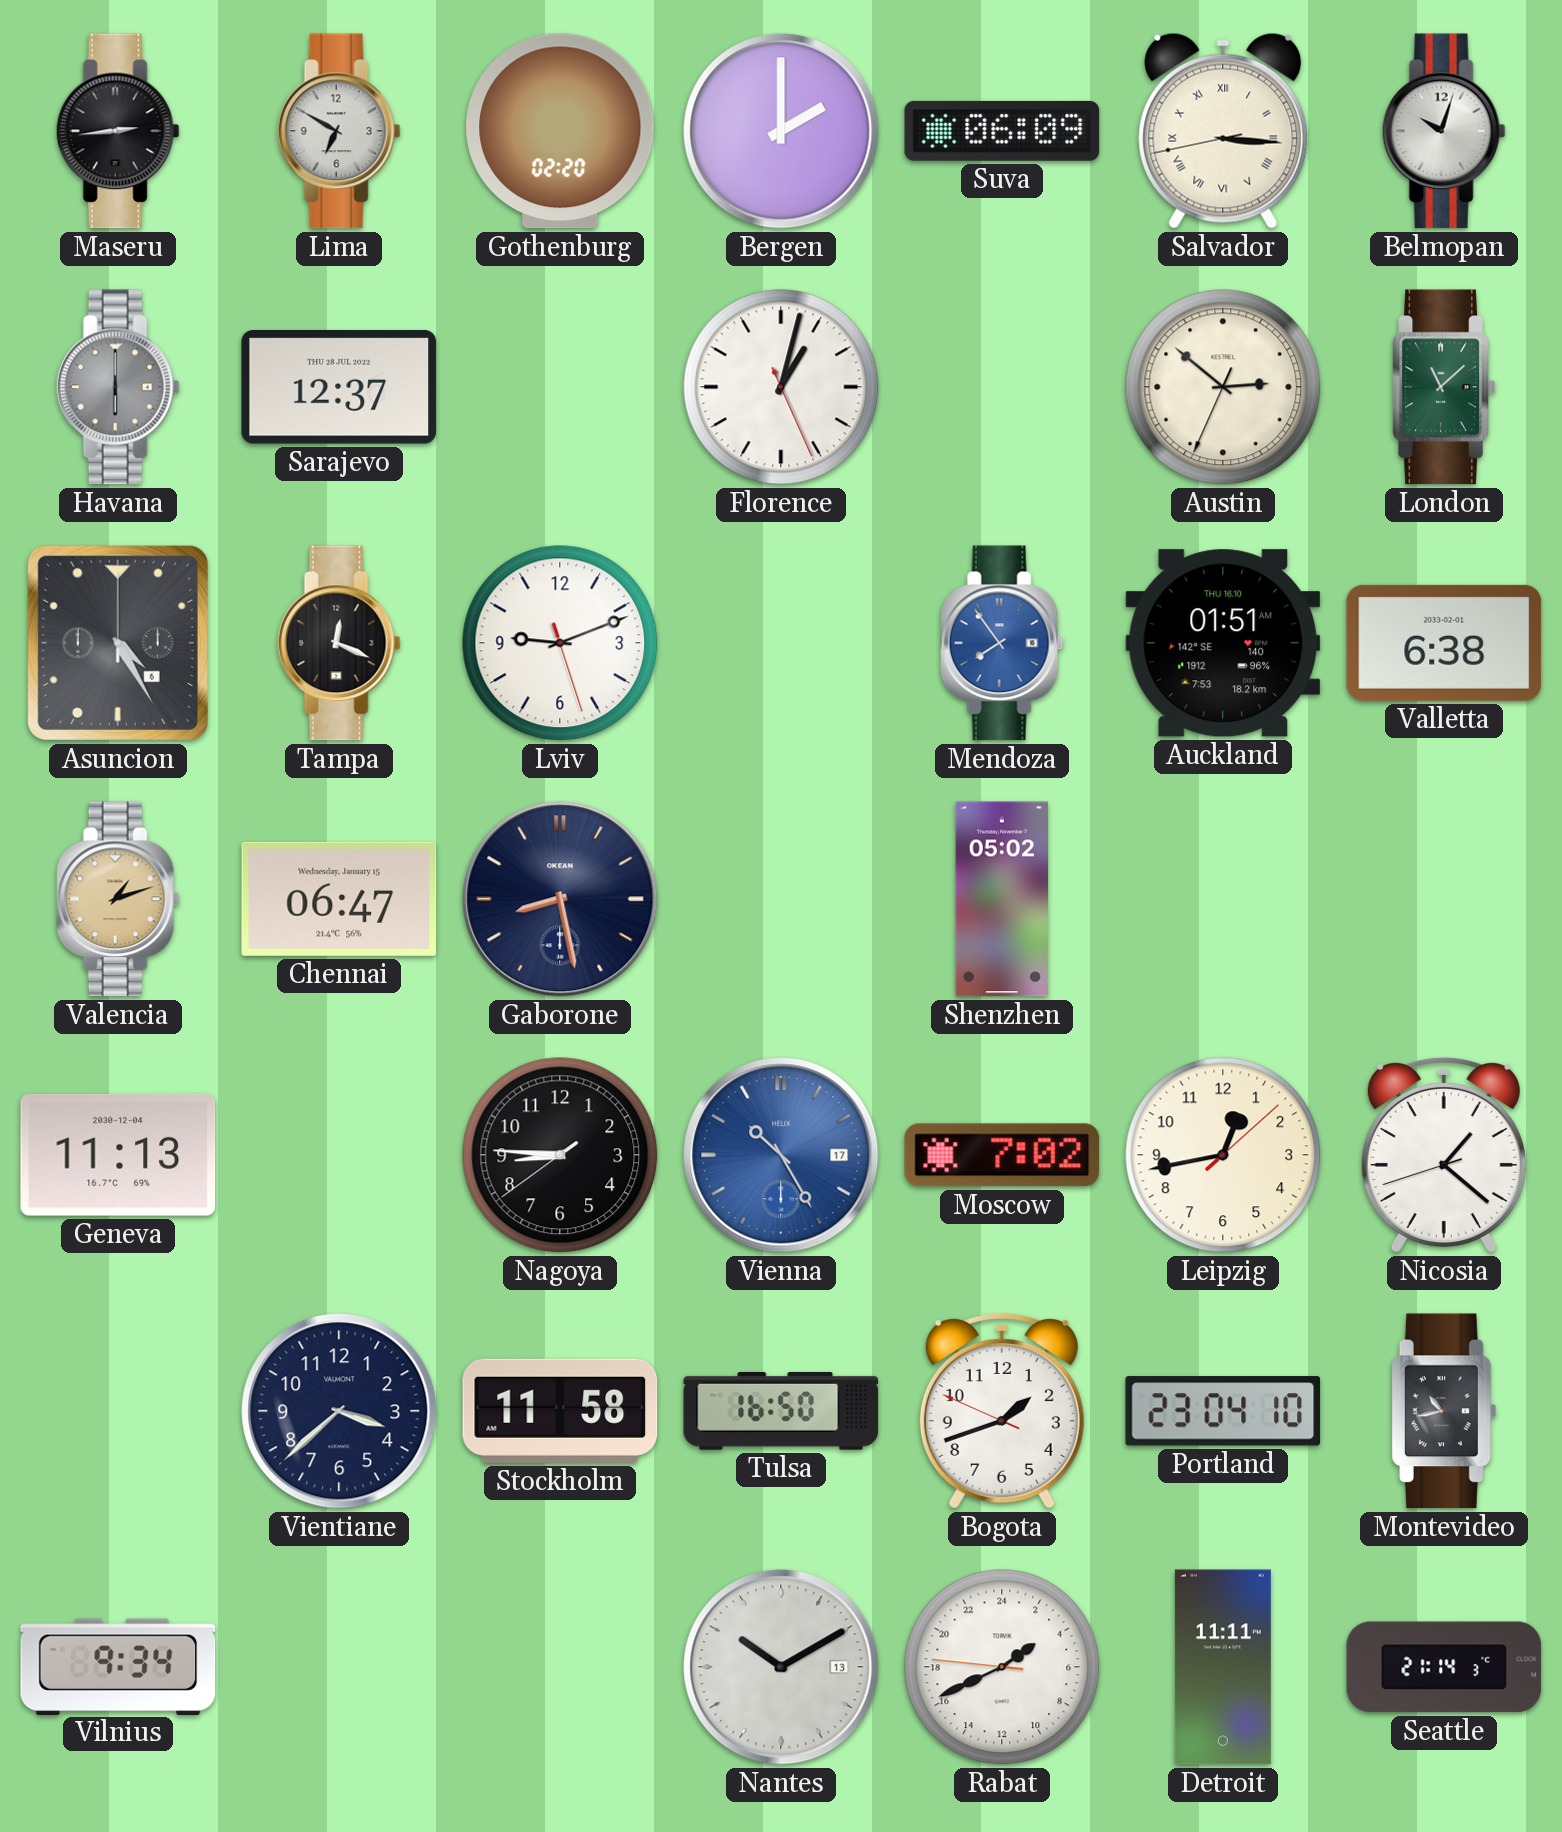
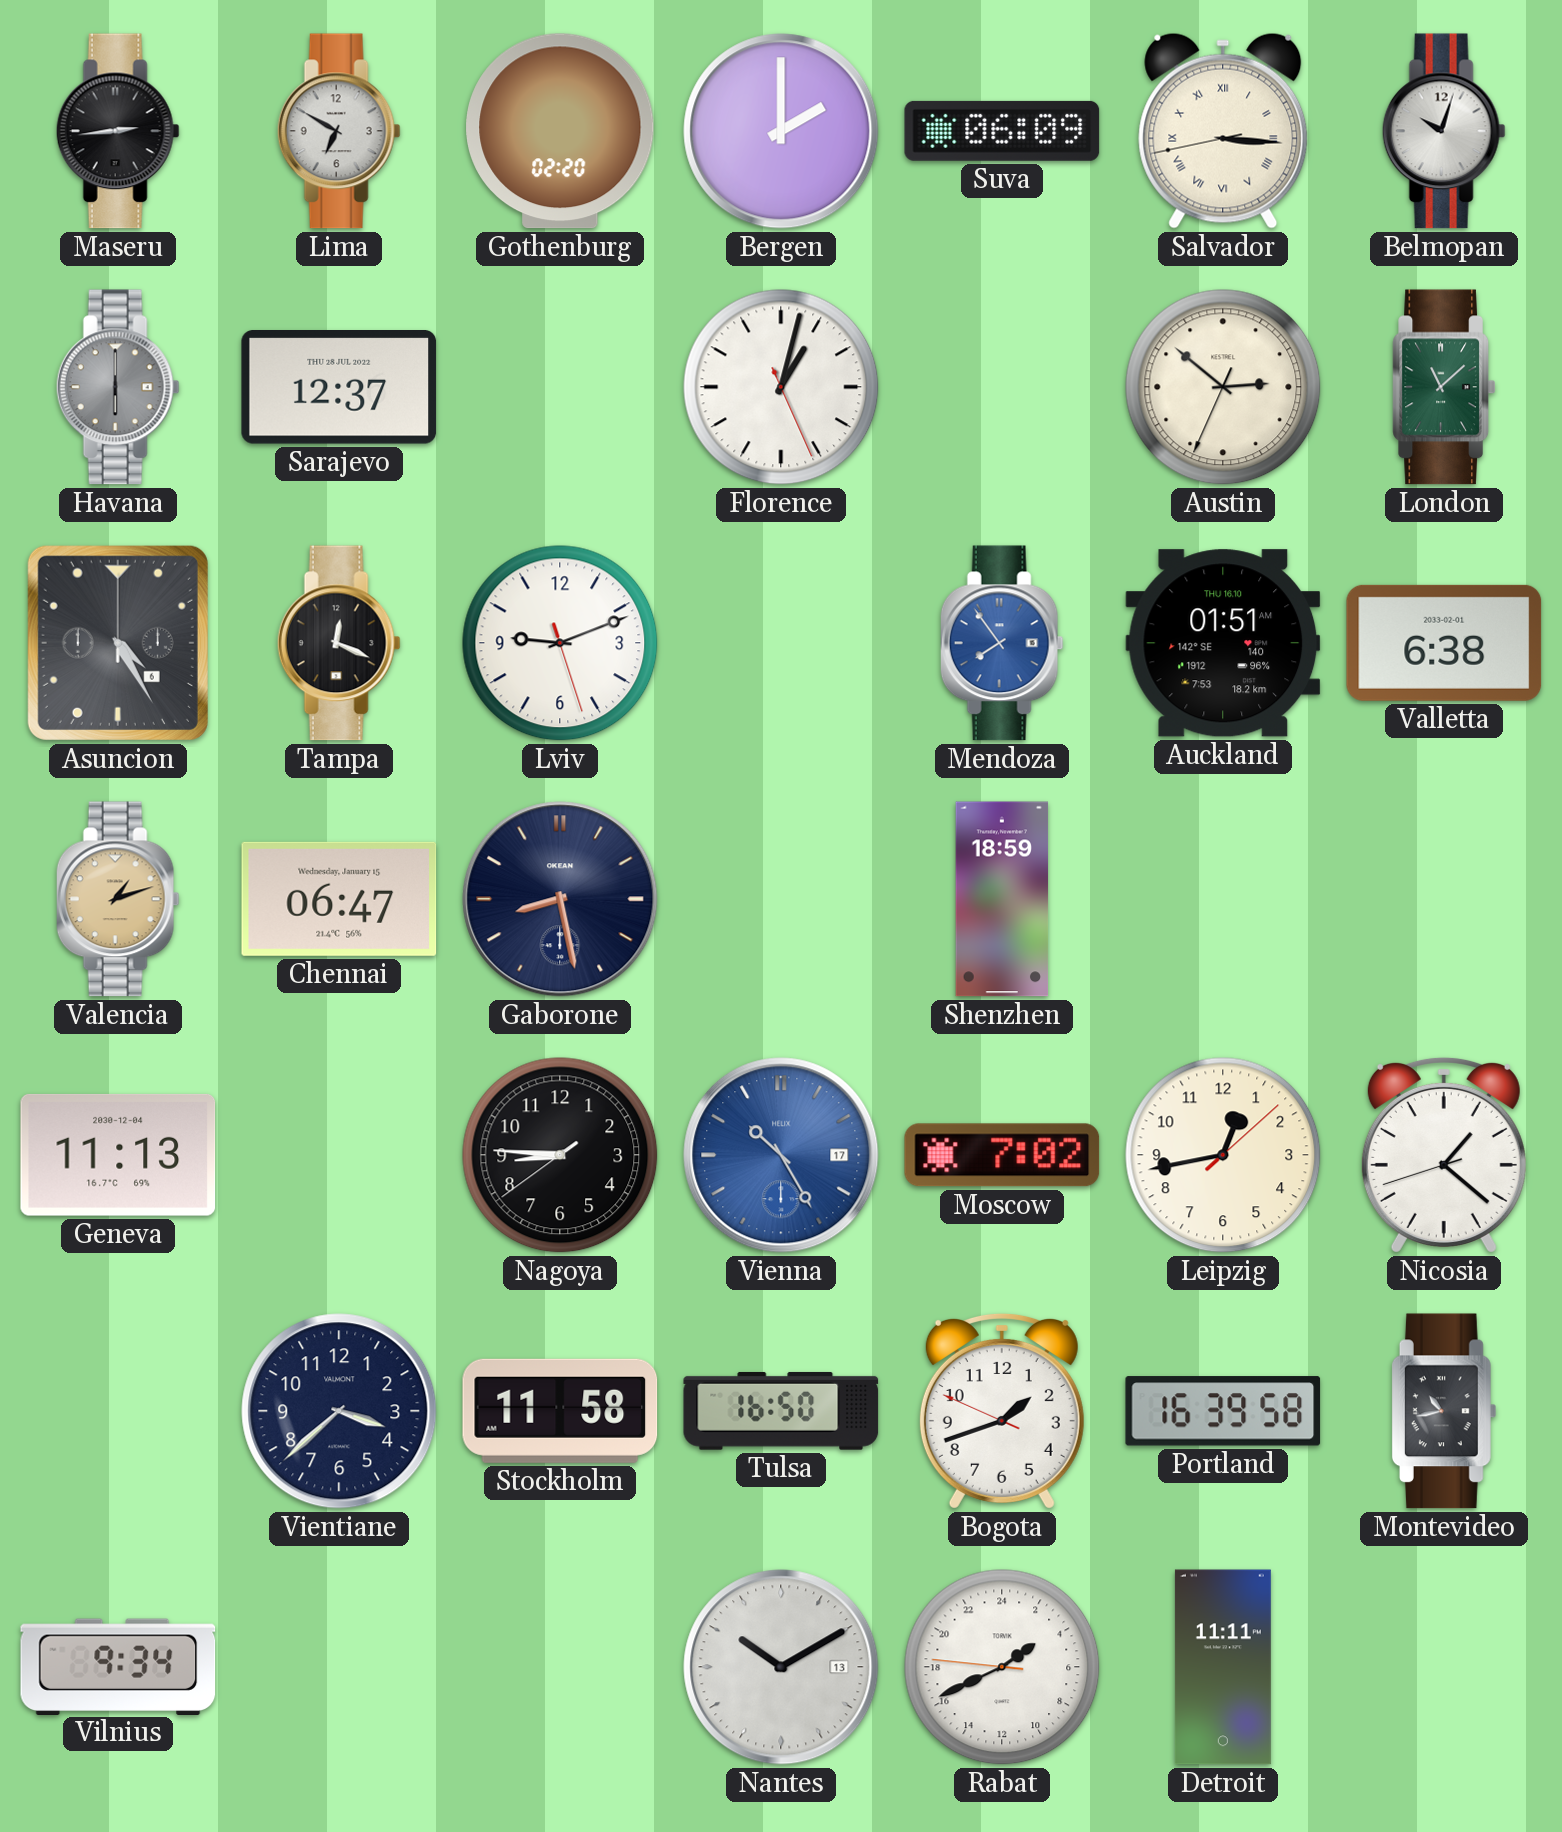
Shenzhen: 05:02 -> 18:59
Portland: 23:04 -> 16:39
Seattle: 21:14 -> none
